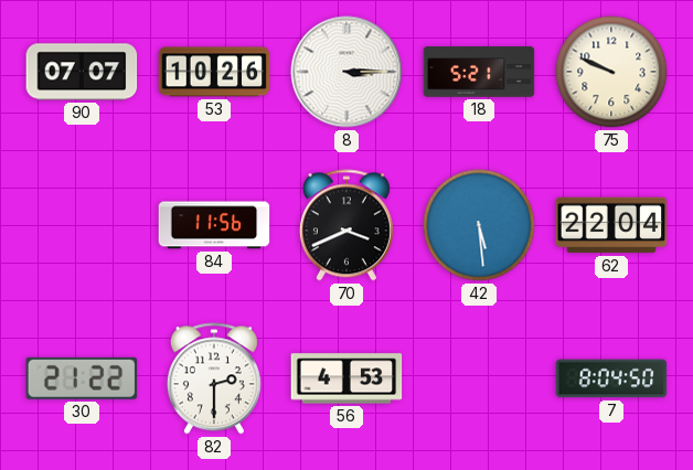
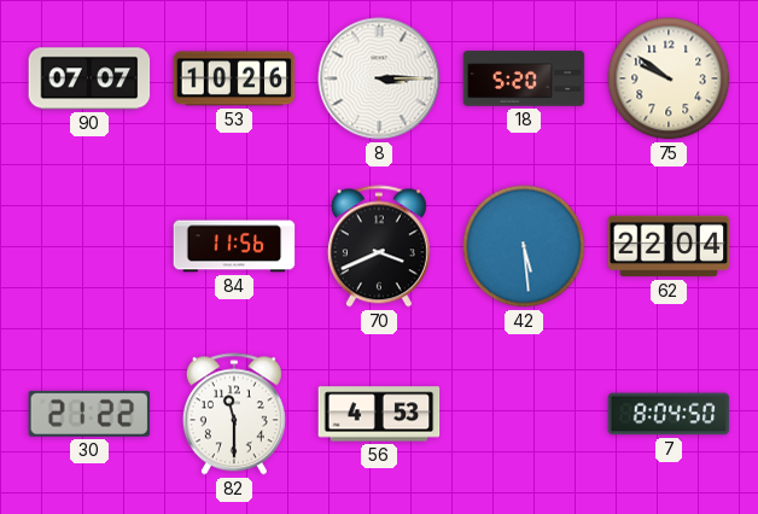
18: 5:21 -> 5:20
75: 9:49 -> 9:51
82: 2:30 -> 11:30
